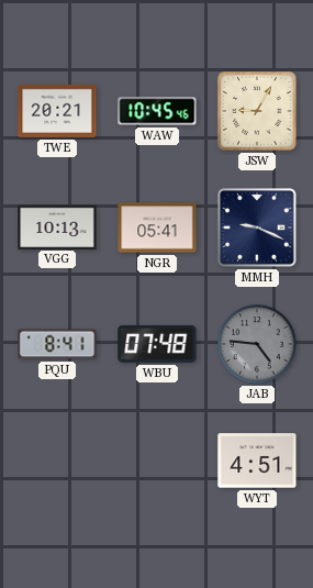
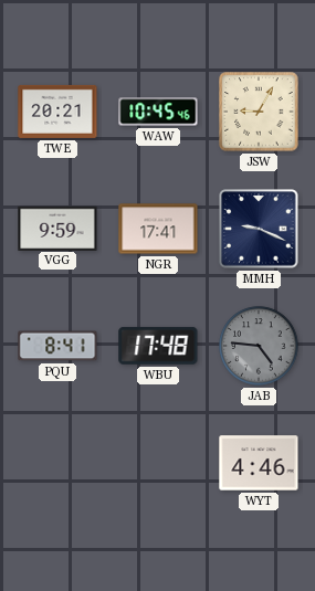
VGG: 10:13 -> 9:59
NGR: 05:41 -> 17:41
WBU: 07:48 -> 17:48
WYT: 4:51 -> 4:46
